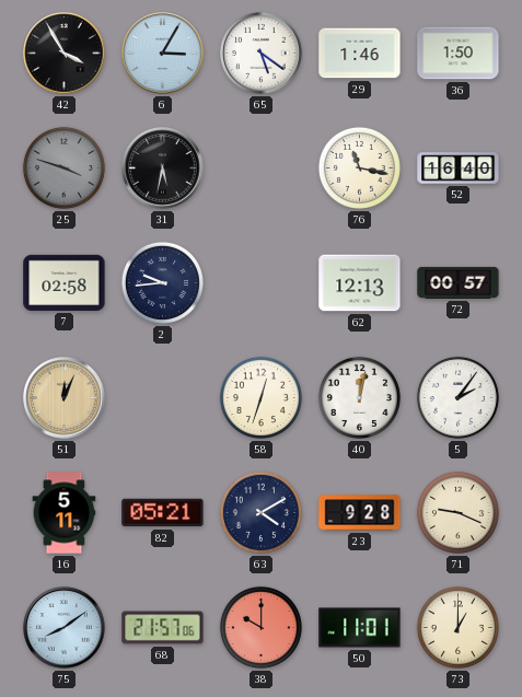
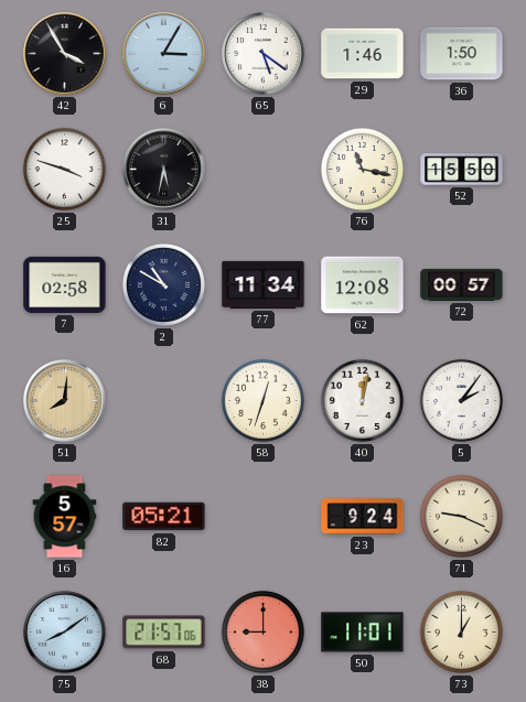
25 dial: grey -> white
52: 16:40 -> 15:50
2: 9:44 -> 10:50
77: none -> 11:34
62: 12:13 -> 12:08
51: 12:04 -> 8:01
16: 5:11 -> 5:57
63: 4:10 -> none
23: 9:28 -> 9:24
38: 10:00 -> 9:00
